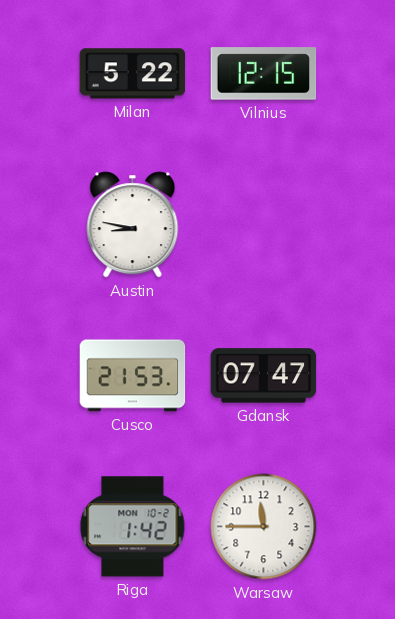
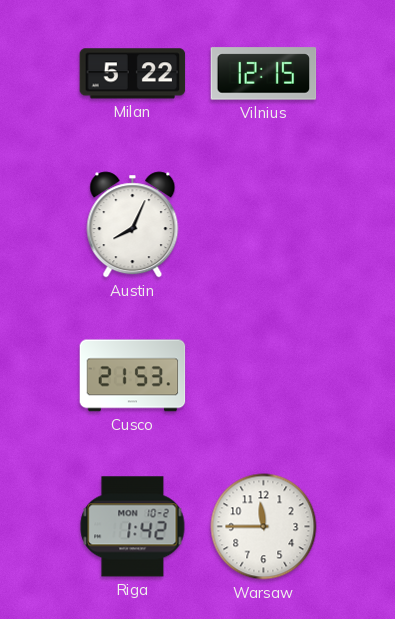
Austin: 8:47 -> 8:04
Gdansk: 07:47 -> none
